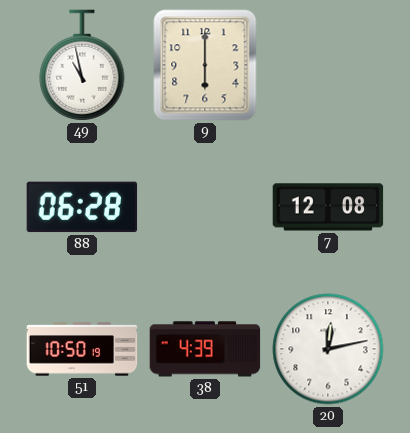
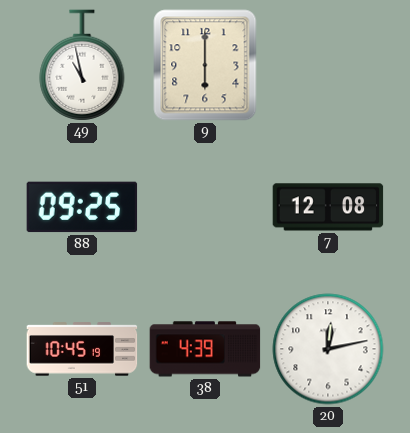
88: 06:28 -> 09:25
51: 10:50 -> 10:45
